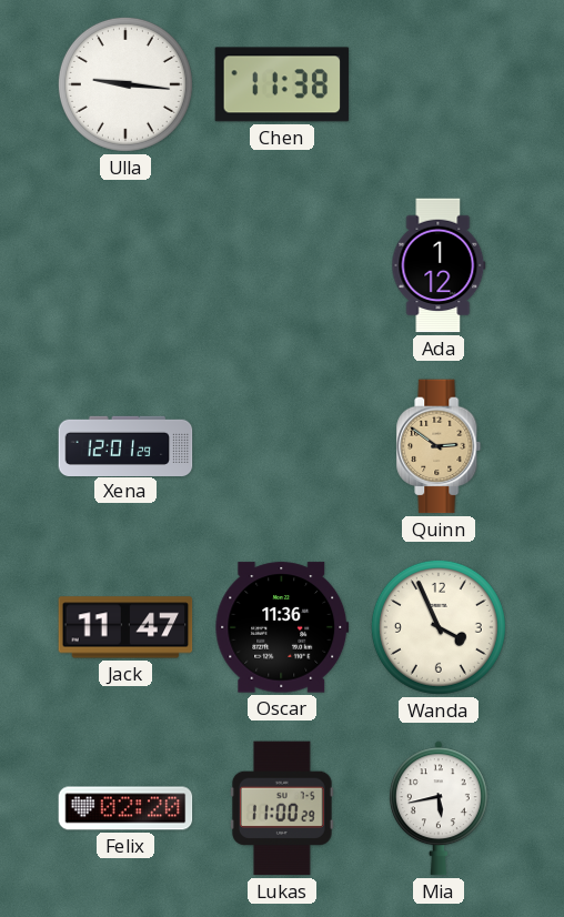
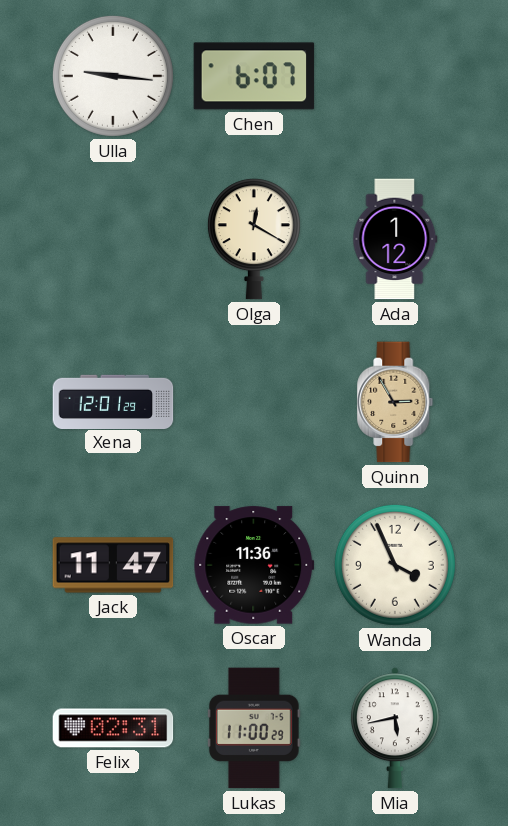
Chen: 11:38 -> 6:07
Olga: none -> 12:20
Quinn: 2:51 -> 2:55
Felix: 02:20 -> 02:31
